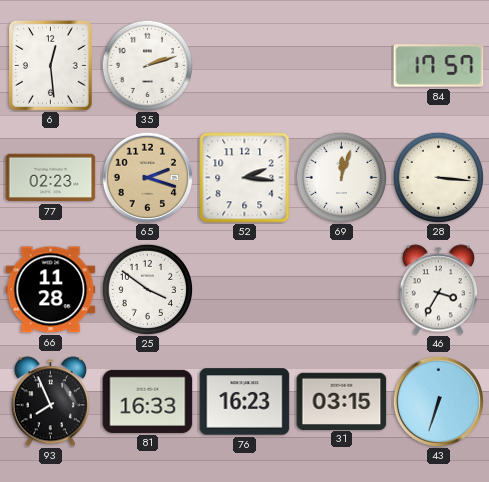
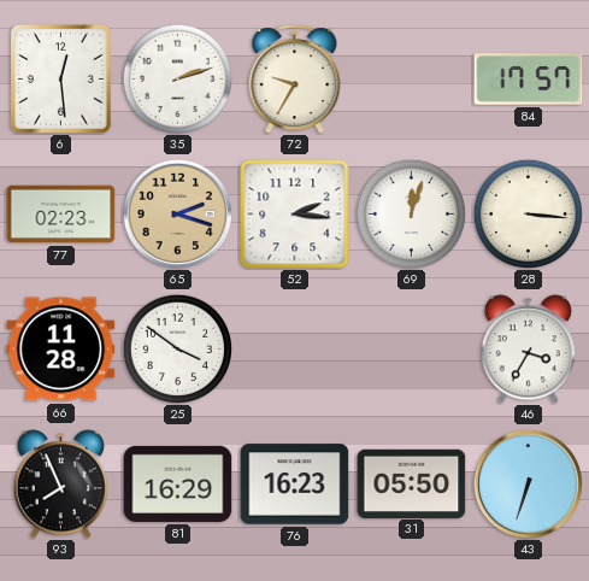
72: none -> 9:35
81: 16:33 -> 16:29
31: 03:15 -> 05:50
